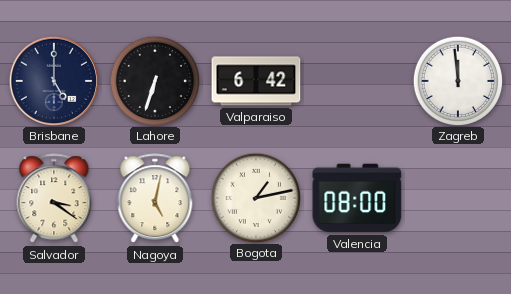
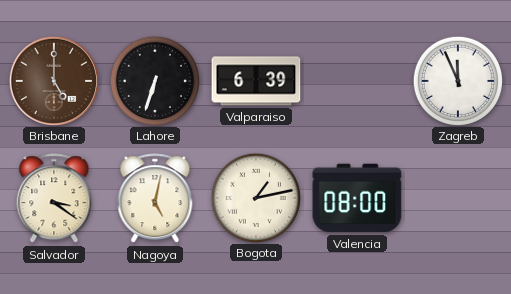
Brisbane dial: navy -> brown
Valparaiso: 6:42 -> 6:39
Zagreb: 11:59 -> 11:56
